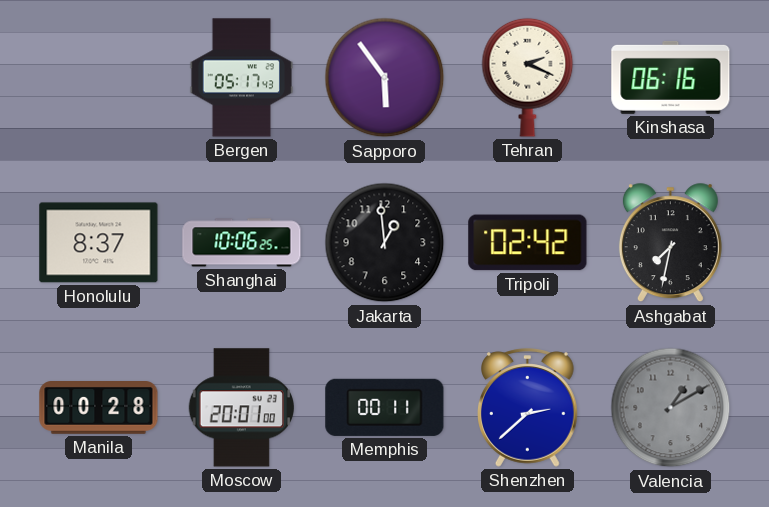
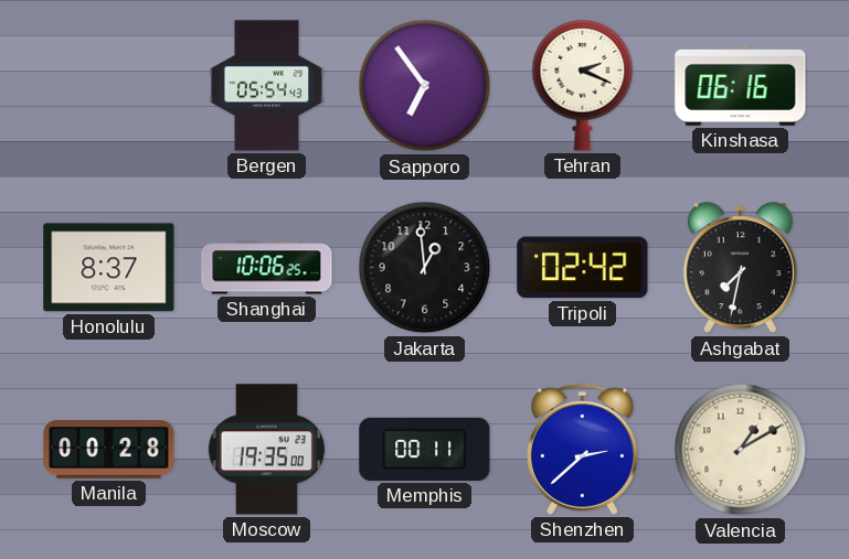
Bergen: 05:17 -> 05:54
Sapporo: 5:54 -> 6:54
Moscow: 20:01 -> 19:35
Valencia dial: grey -> cream
